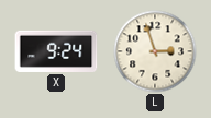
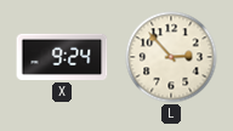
L: 2:57 -> 2:53
